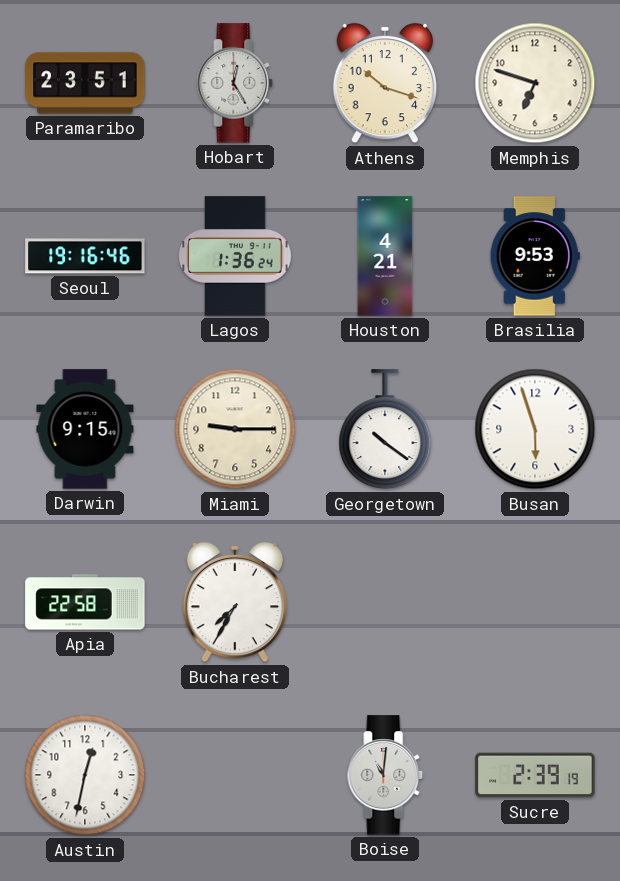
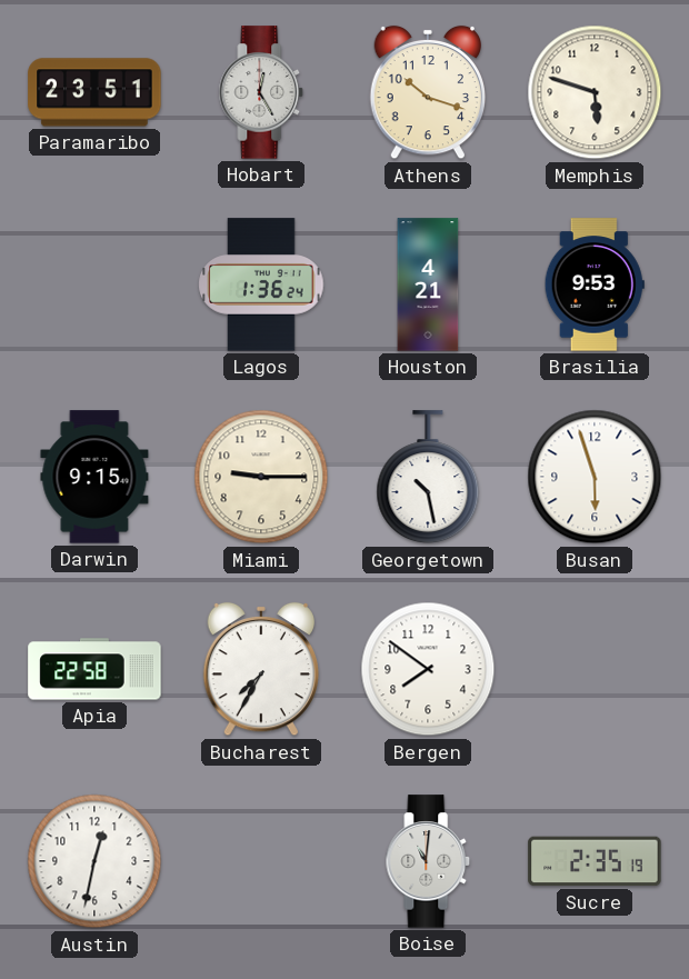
Memphis: 6:48 -> 5:48
Seoul: 19:16 -> none
Georgetown: 10:21 -> 10:28
Bergen: none -> 7:51
Sucre: 2:39 -> 2:35
